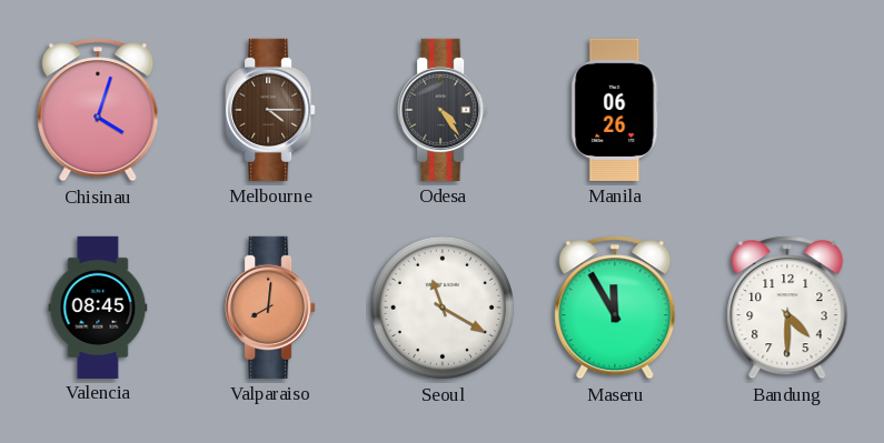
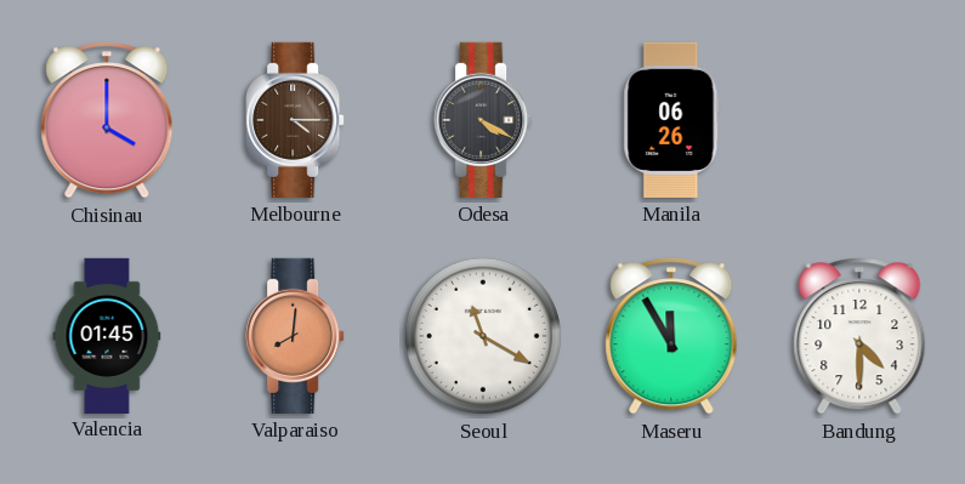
Chisinau: 4:03 -> 4:00
Odesa: 4:24 -> 4:20
Valencia: 08:45 -> 01:45
